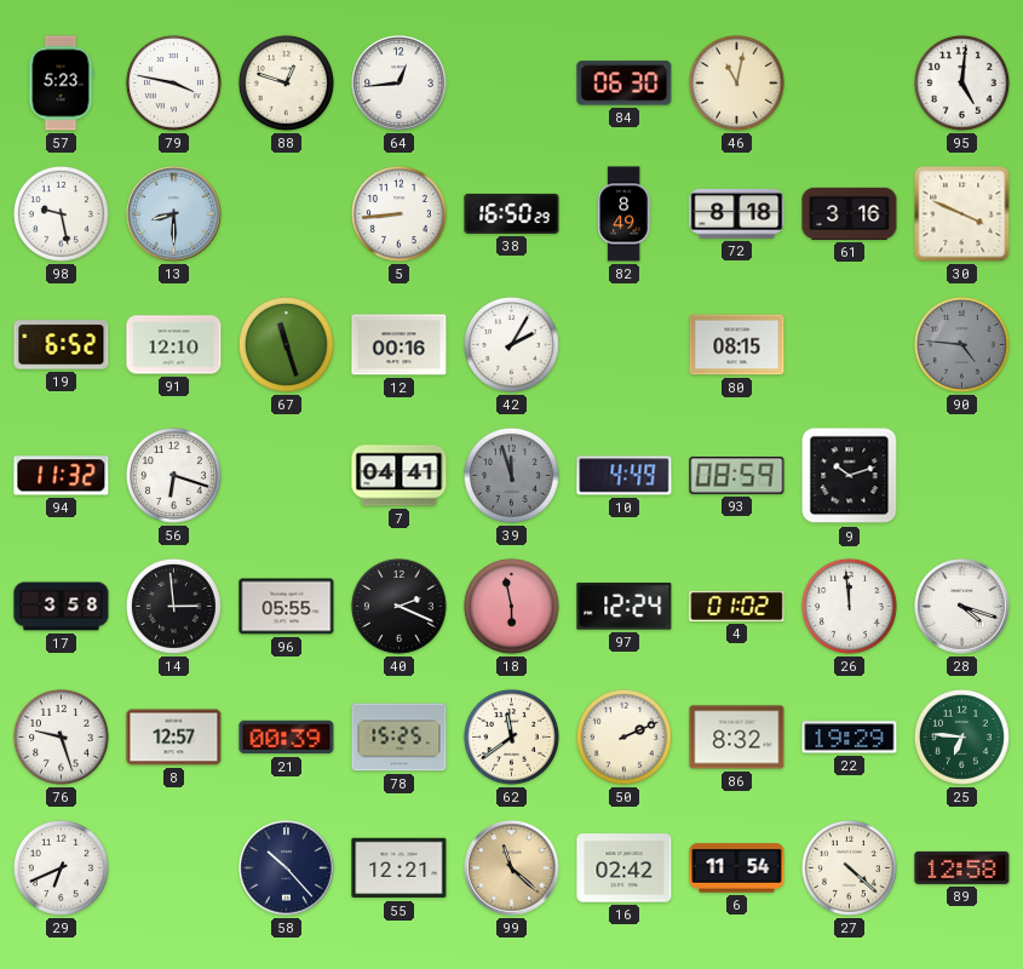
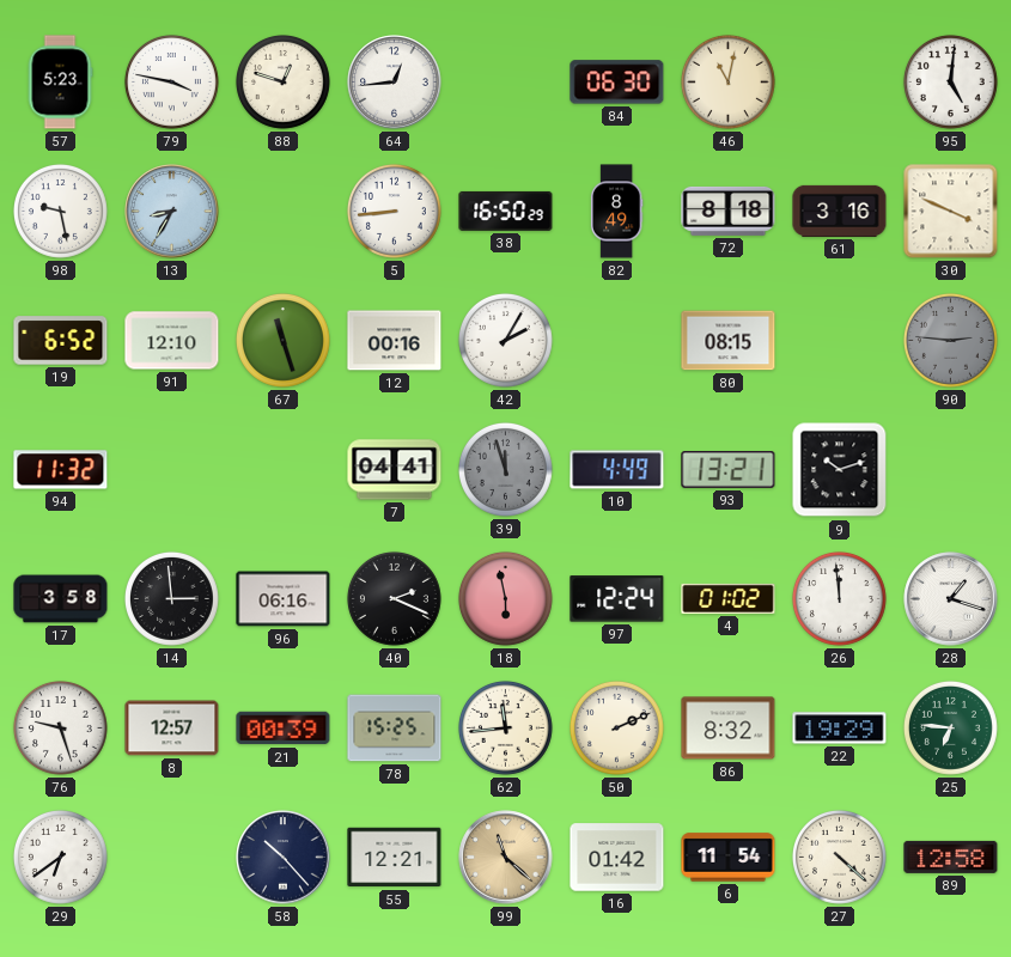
13: 8:30 -> 8:35
90: 4:46 -> 2:46
56: 6:18 -> none
93: 08:59 -> 13:21
96: 05:55 -> 06:16
28: 4:18 -> 1:18
62: 11:39 -> 11:44
29: 6:41 -> 6:39
16: 02:42 -> 01:42
